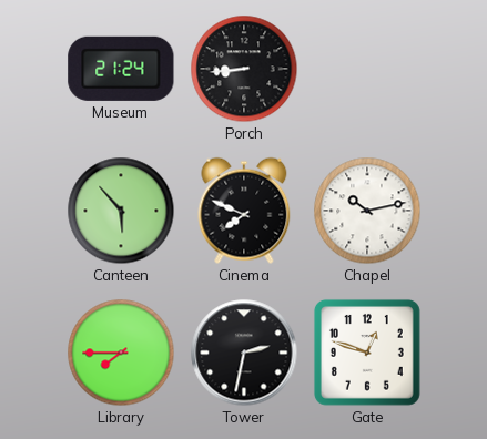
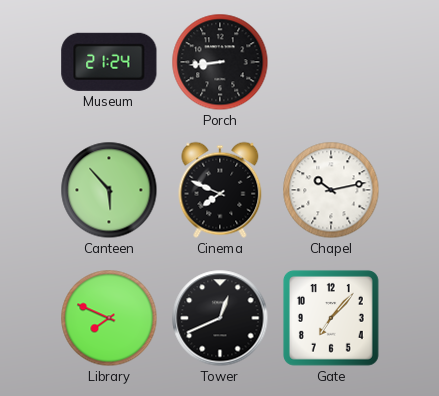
Library: 7:45 -> 7:49
Tower: 2:32 -> 12:41
Gate: 12:48 -> 7:07
